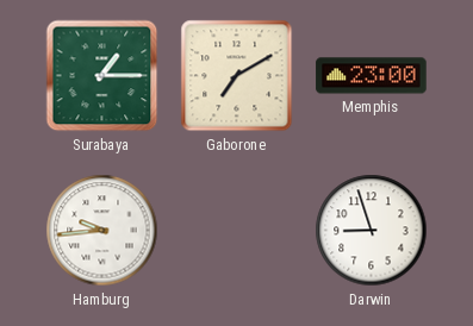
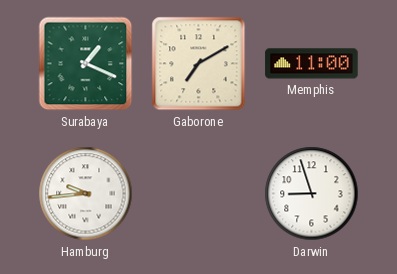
Surabaya: 1:15 -> 1:19
Memphis: 23:00 -> 11:00
